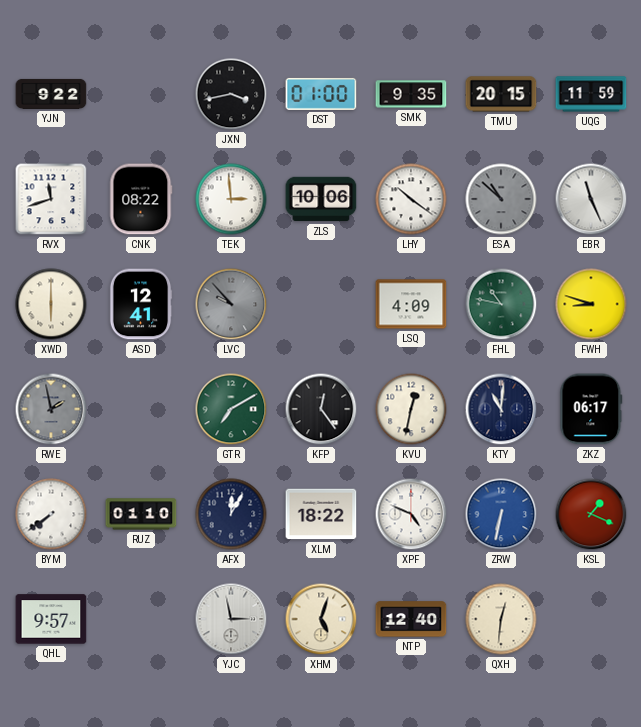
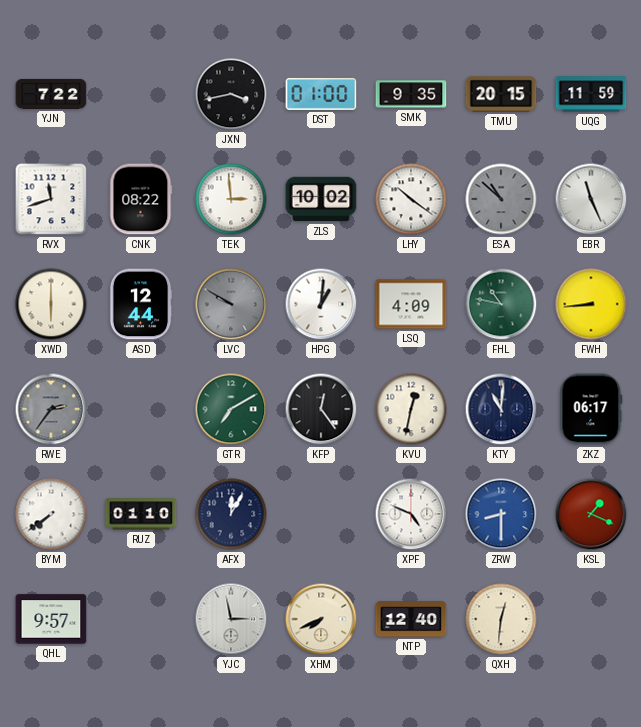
YJN: 9:22 -> 7:22
ZLS: 10:06 -> 10:02
ASD: 12:41 -> 12:44
LVC: 9:53 -> 9:50
HPG: none -> 1:01
FWH: 8:48 -> 8:44
RWE: 1:58 -> 2:36
XLM: 18:22 -> none
ZRW: 6:32 -> 8:30
XHM: 5:03 -> 7:41
